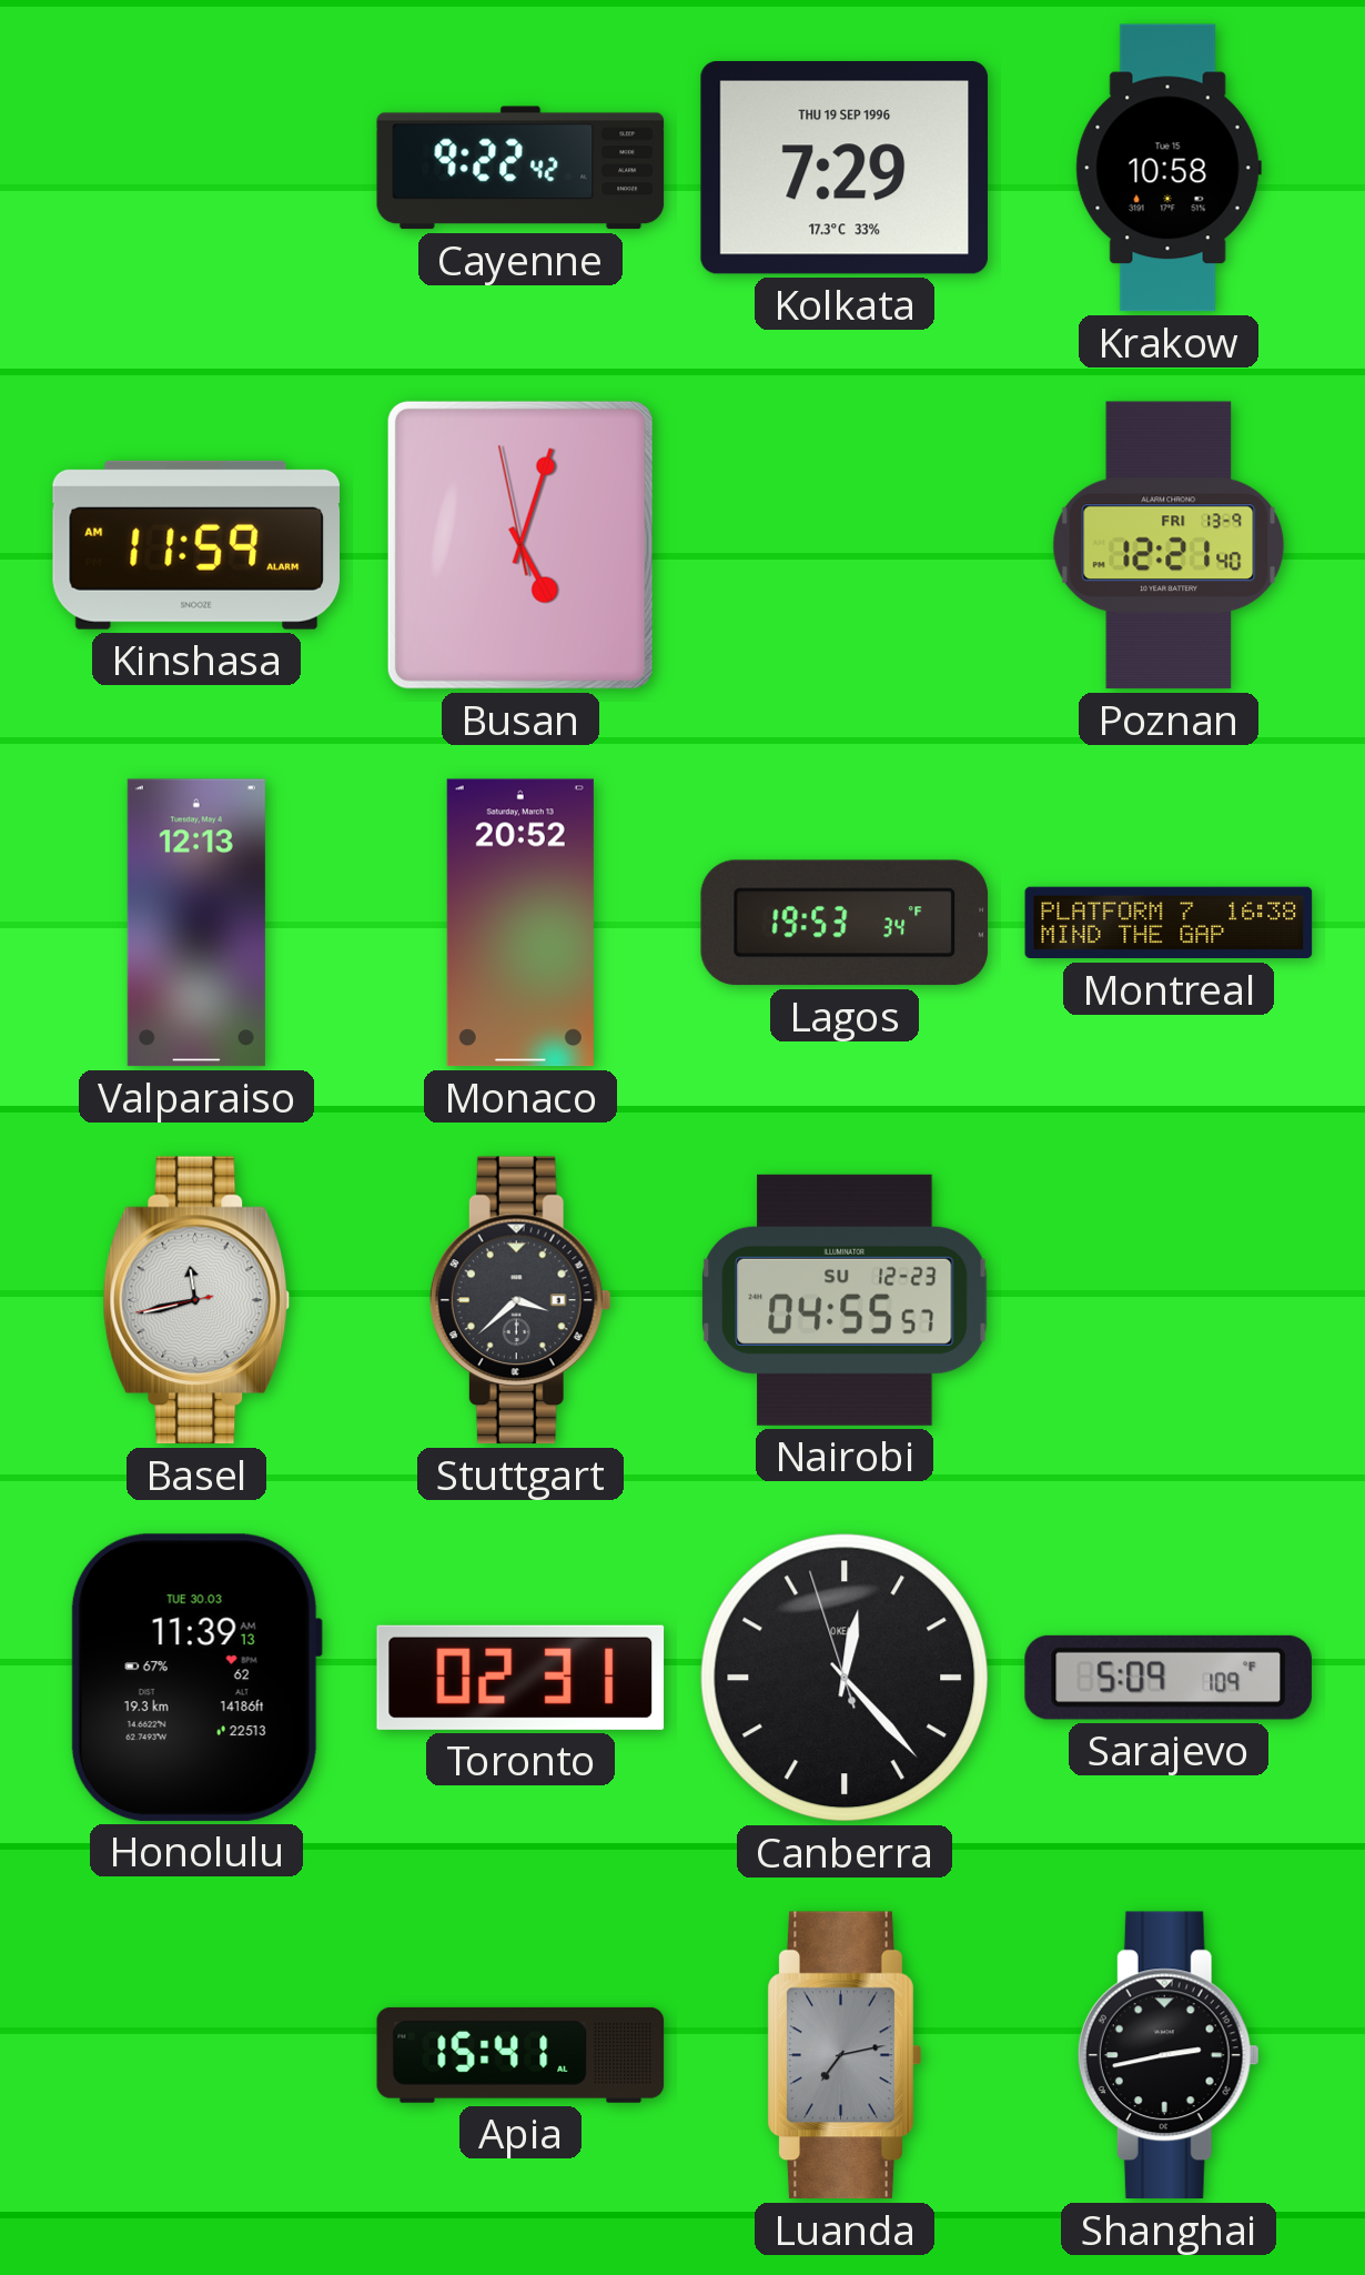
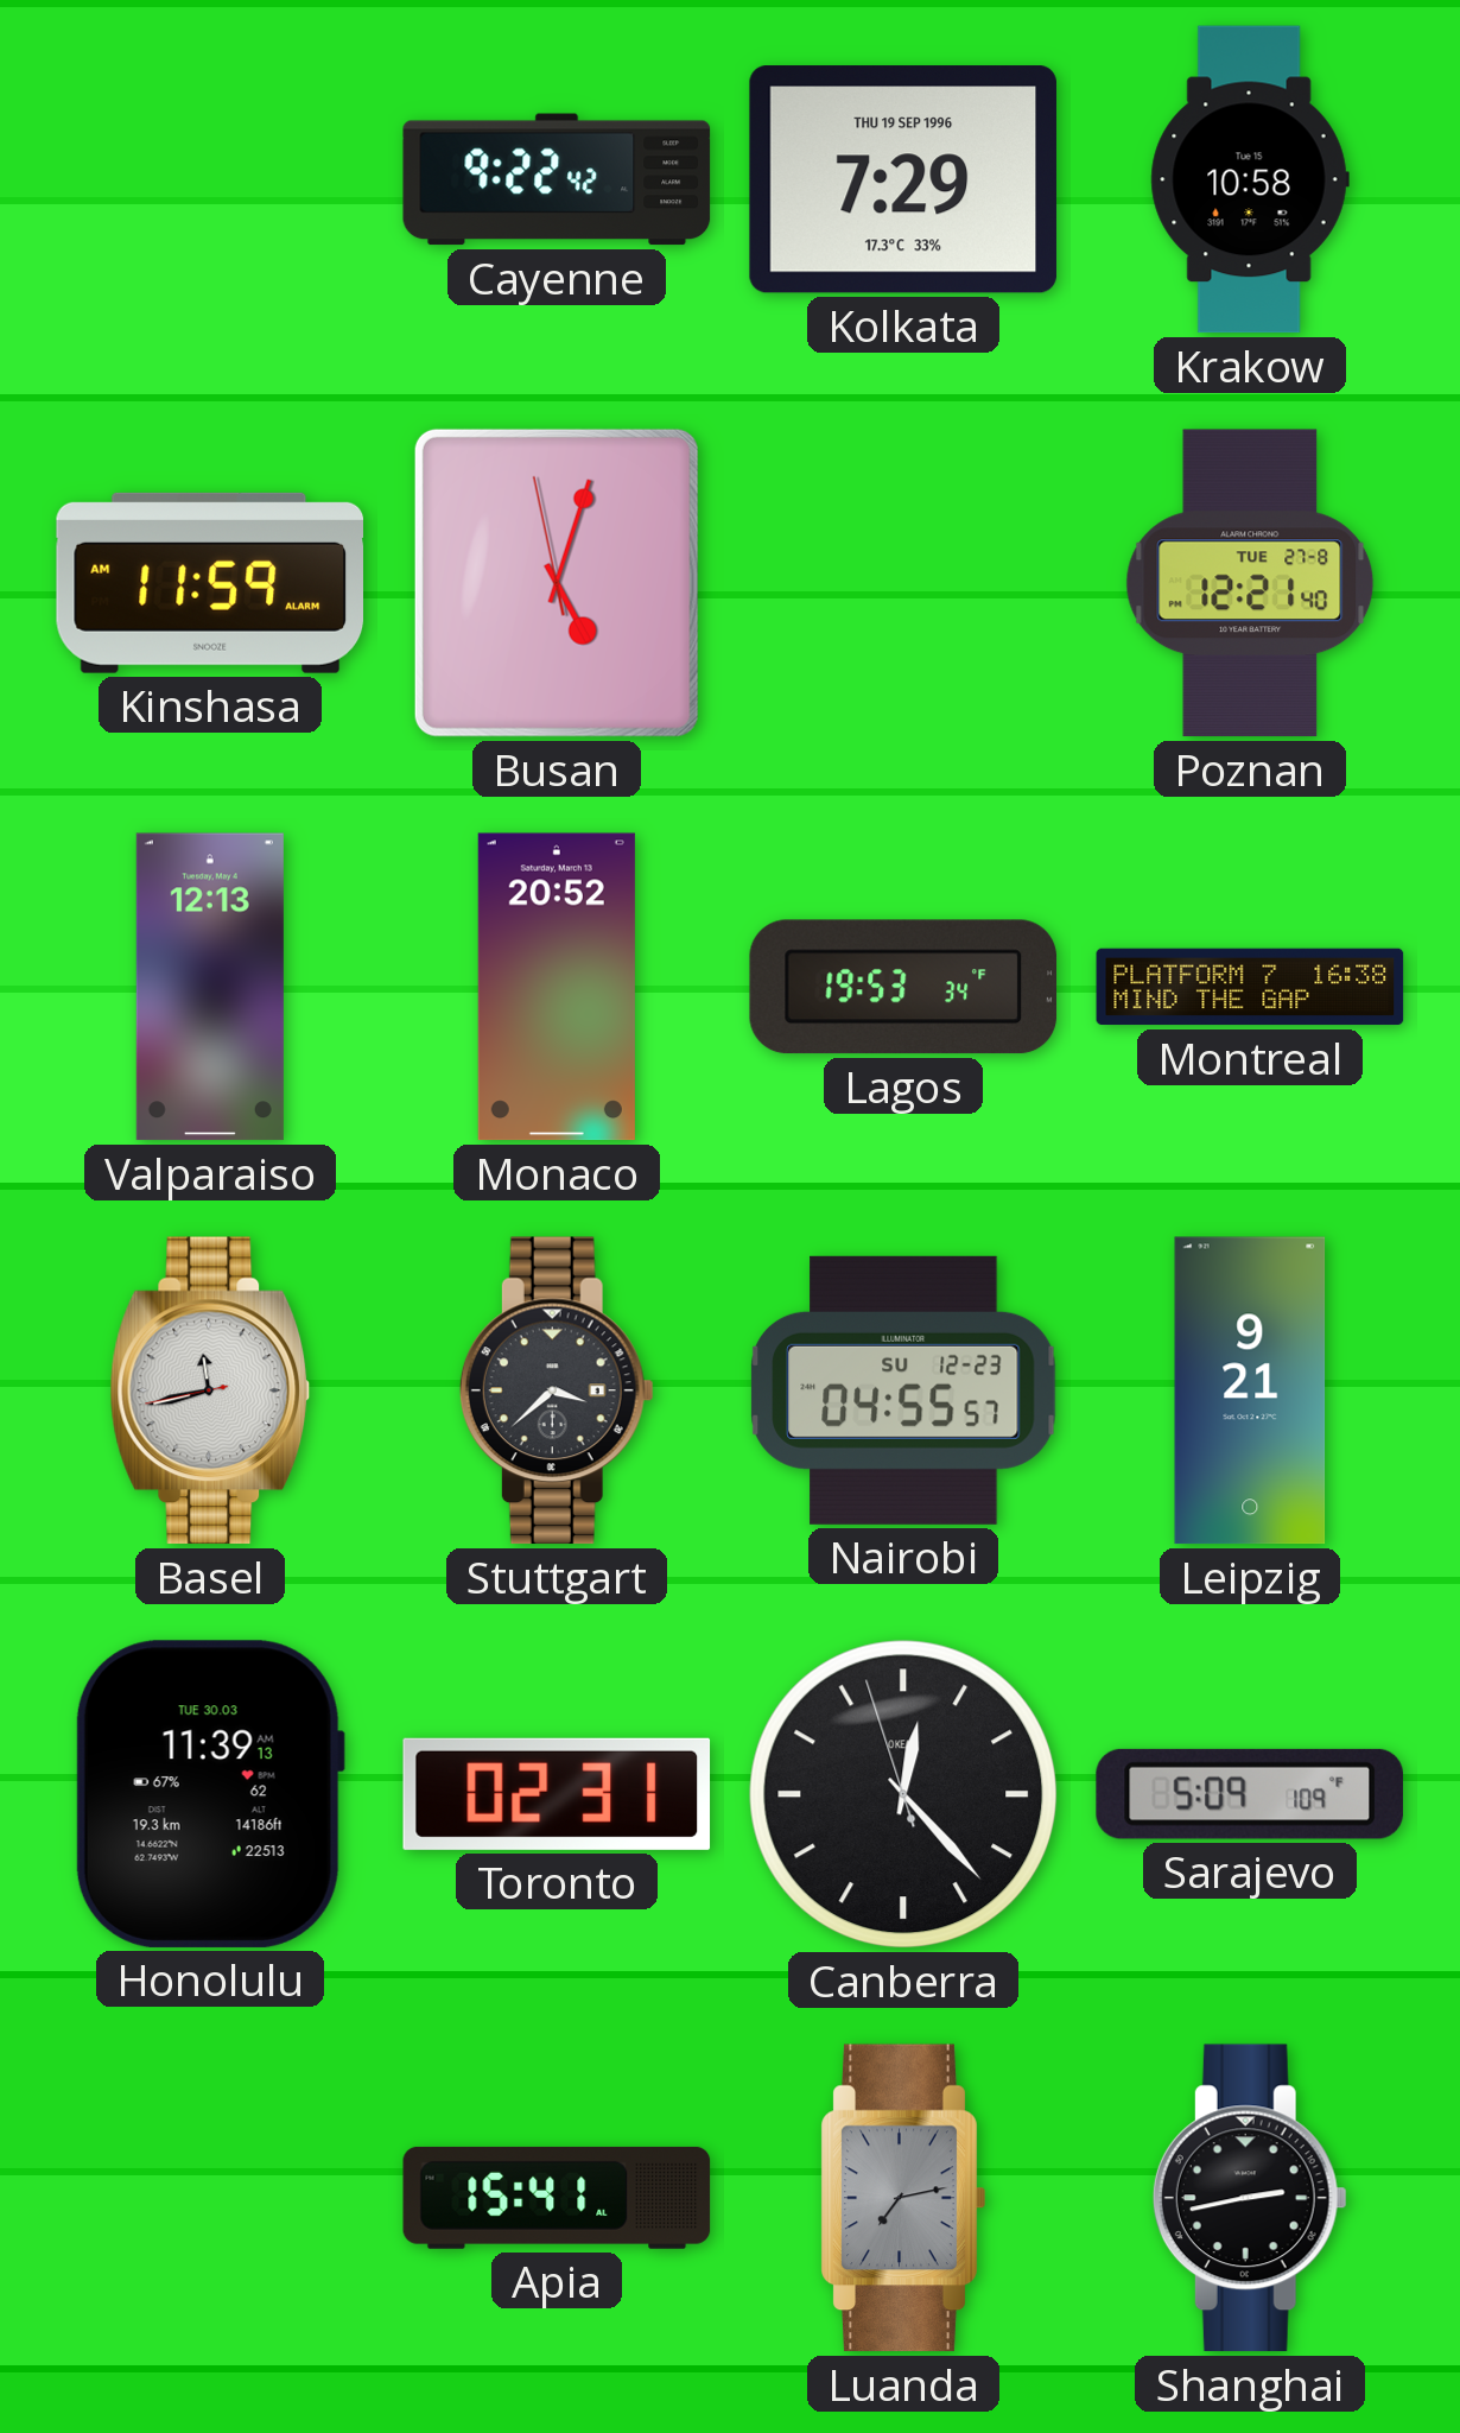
Poznan date: FRI 13-9 -> TUE 27-8
Leipzig: none -> 9:21
